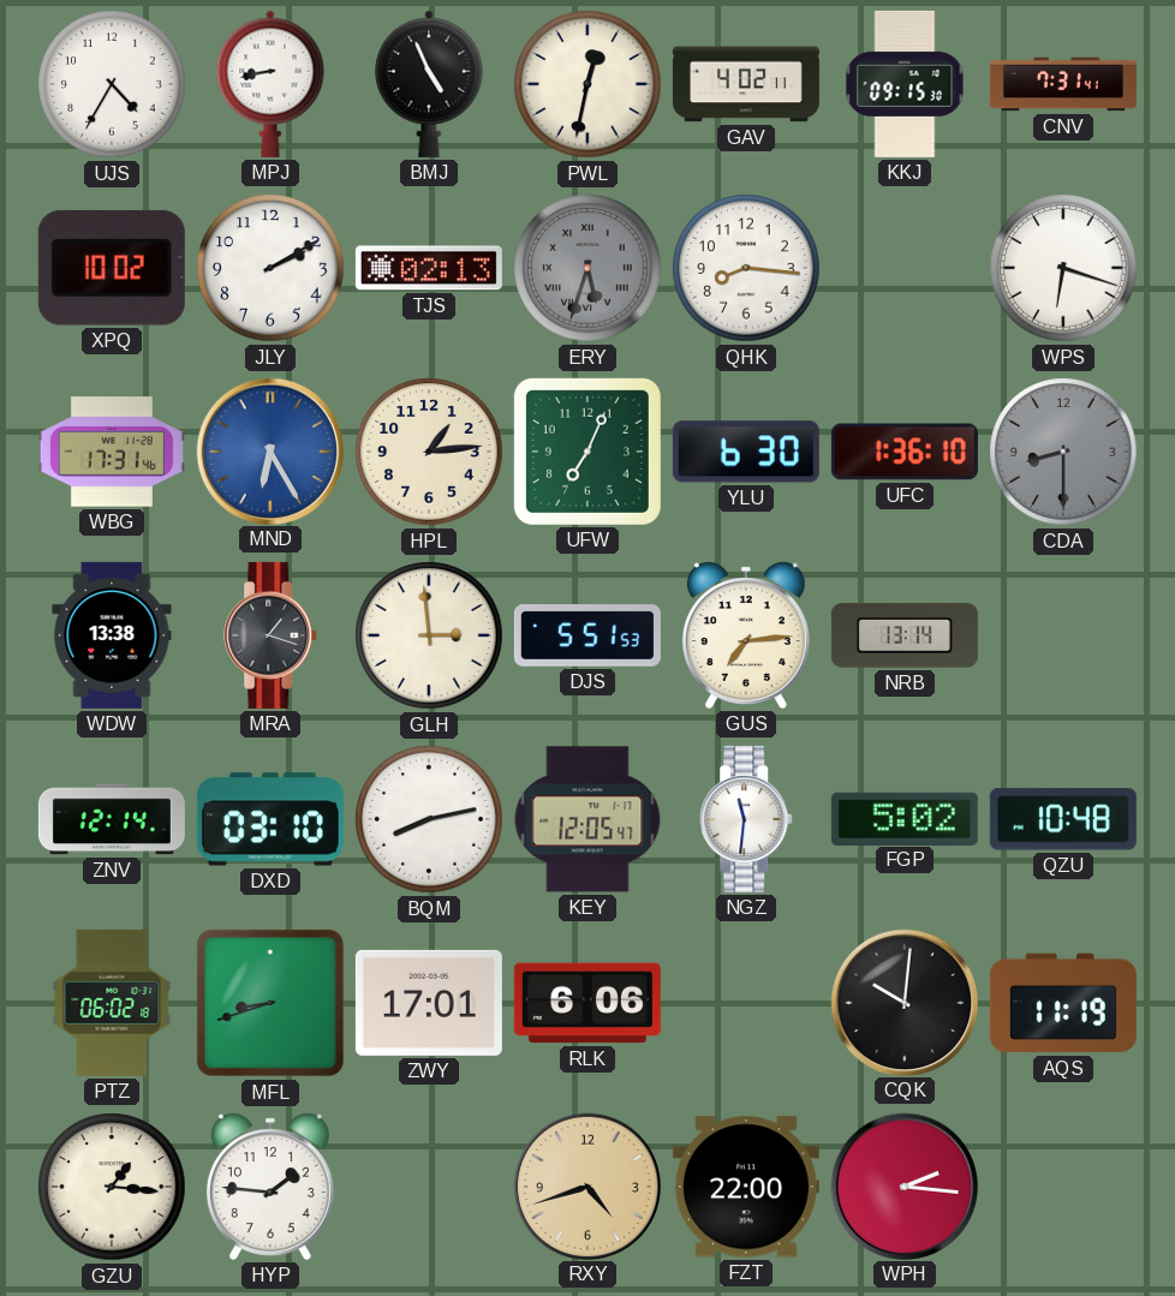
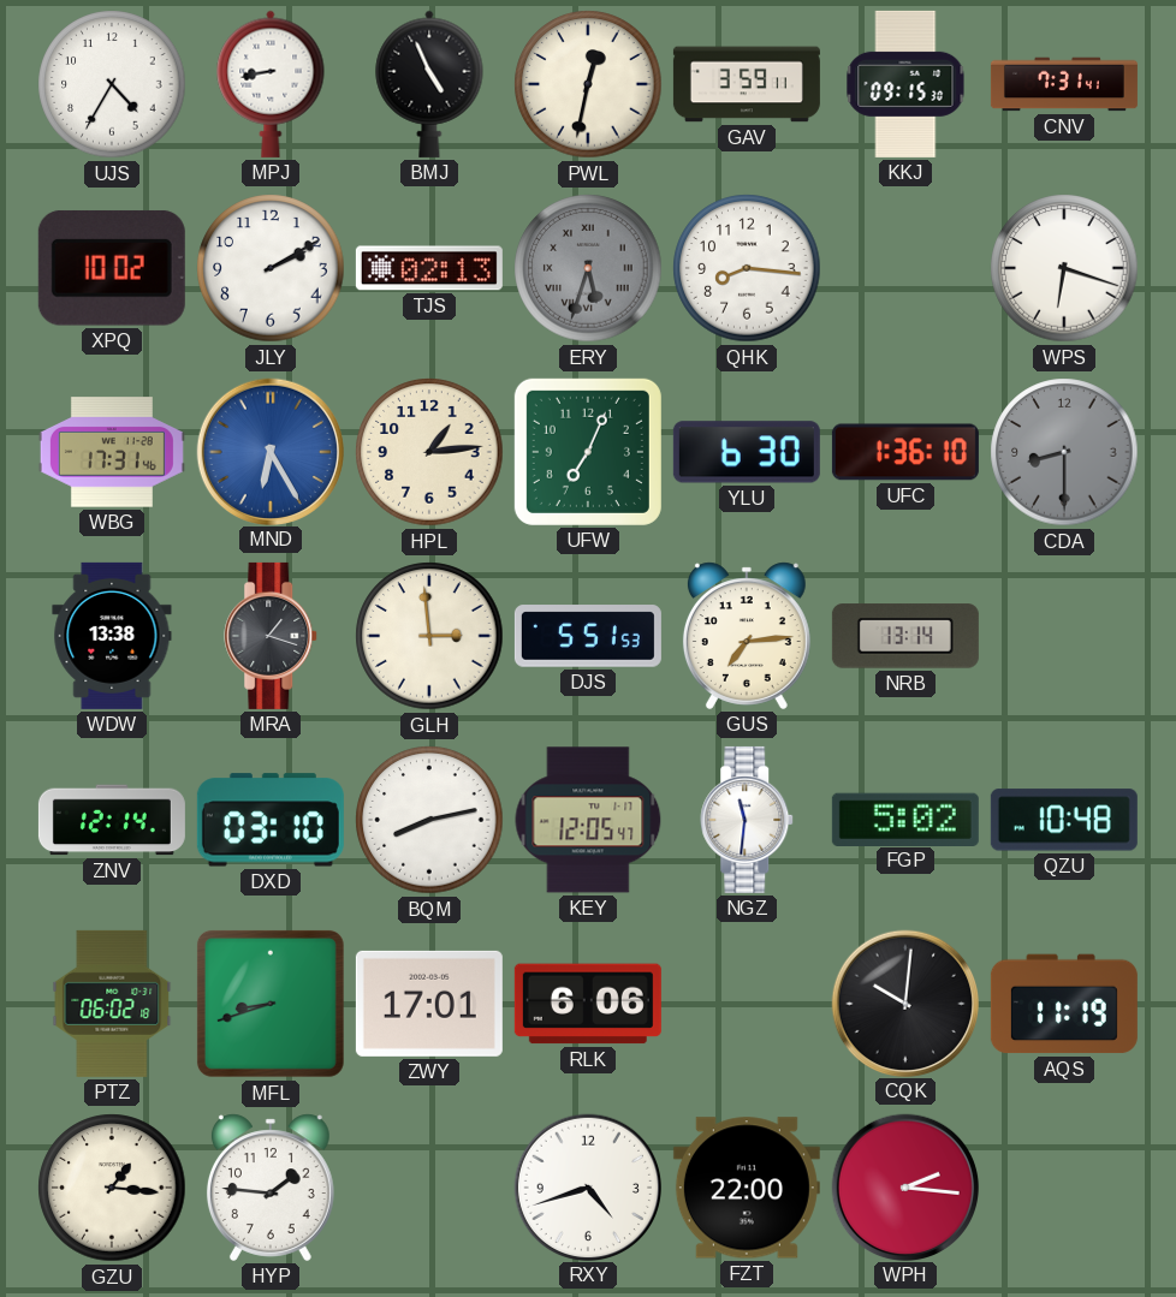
GAV: 4:02 -> 3:59
RXY dial: champagne -> white
